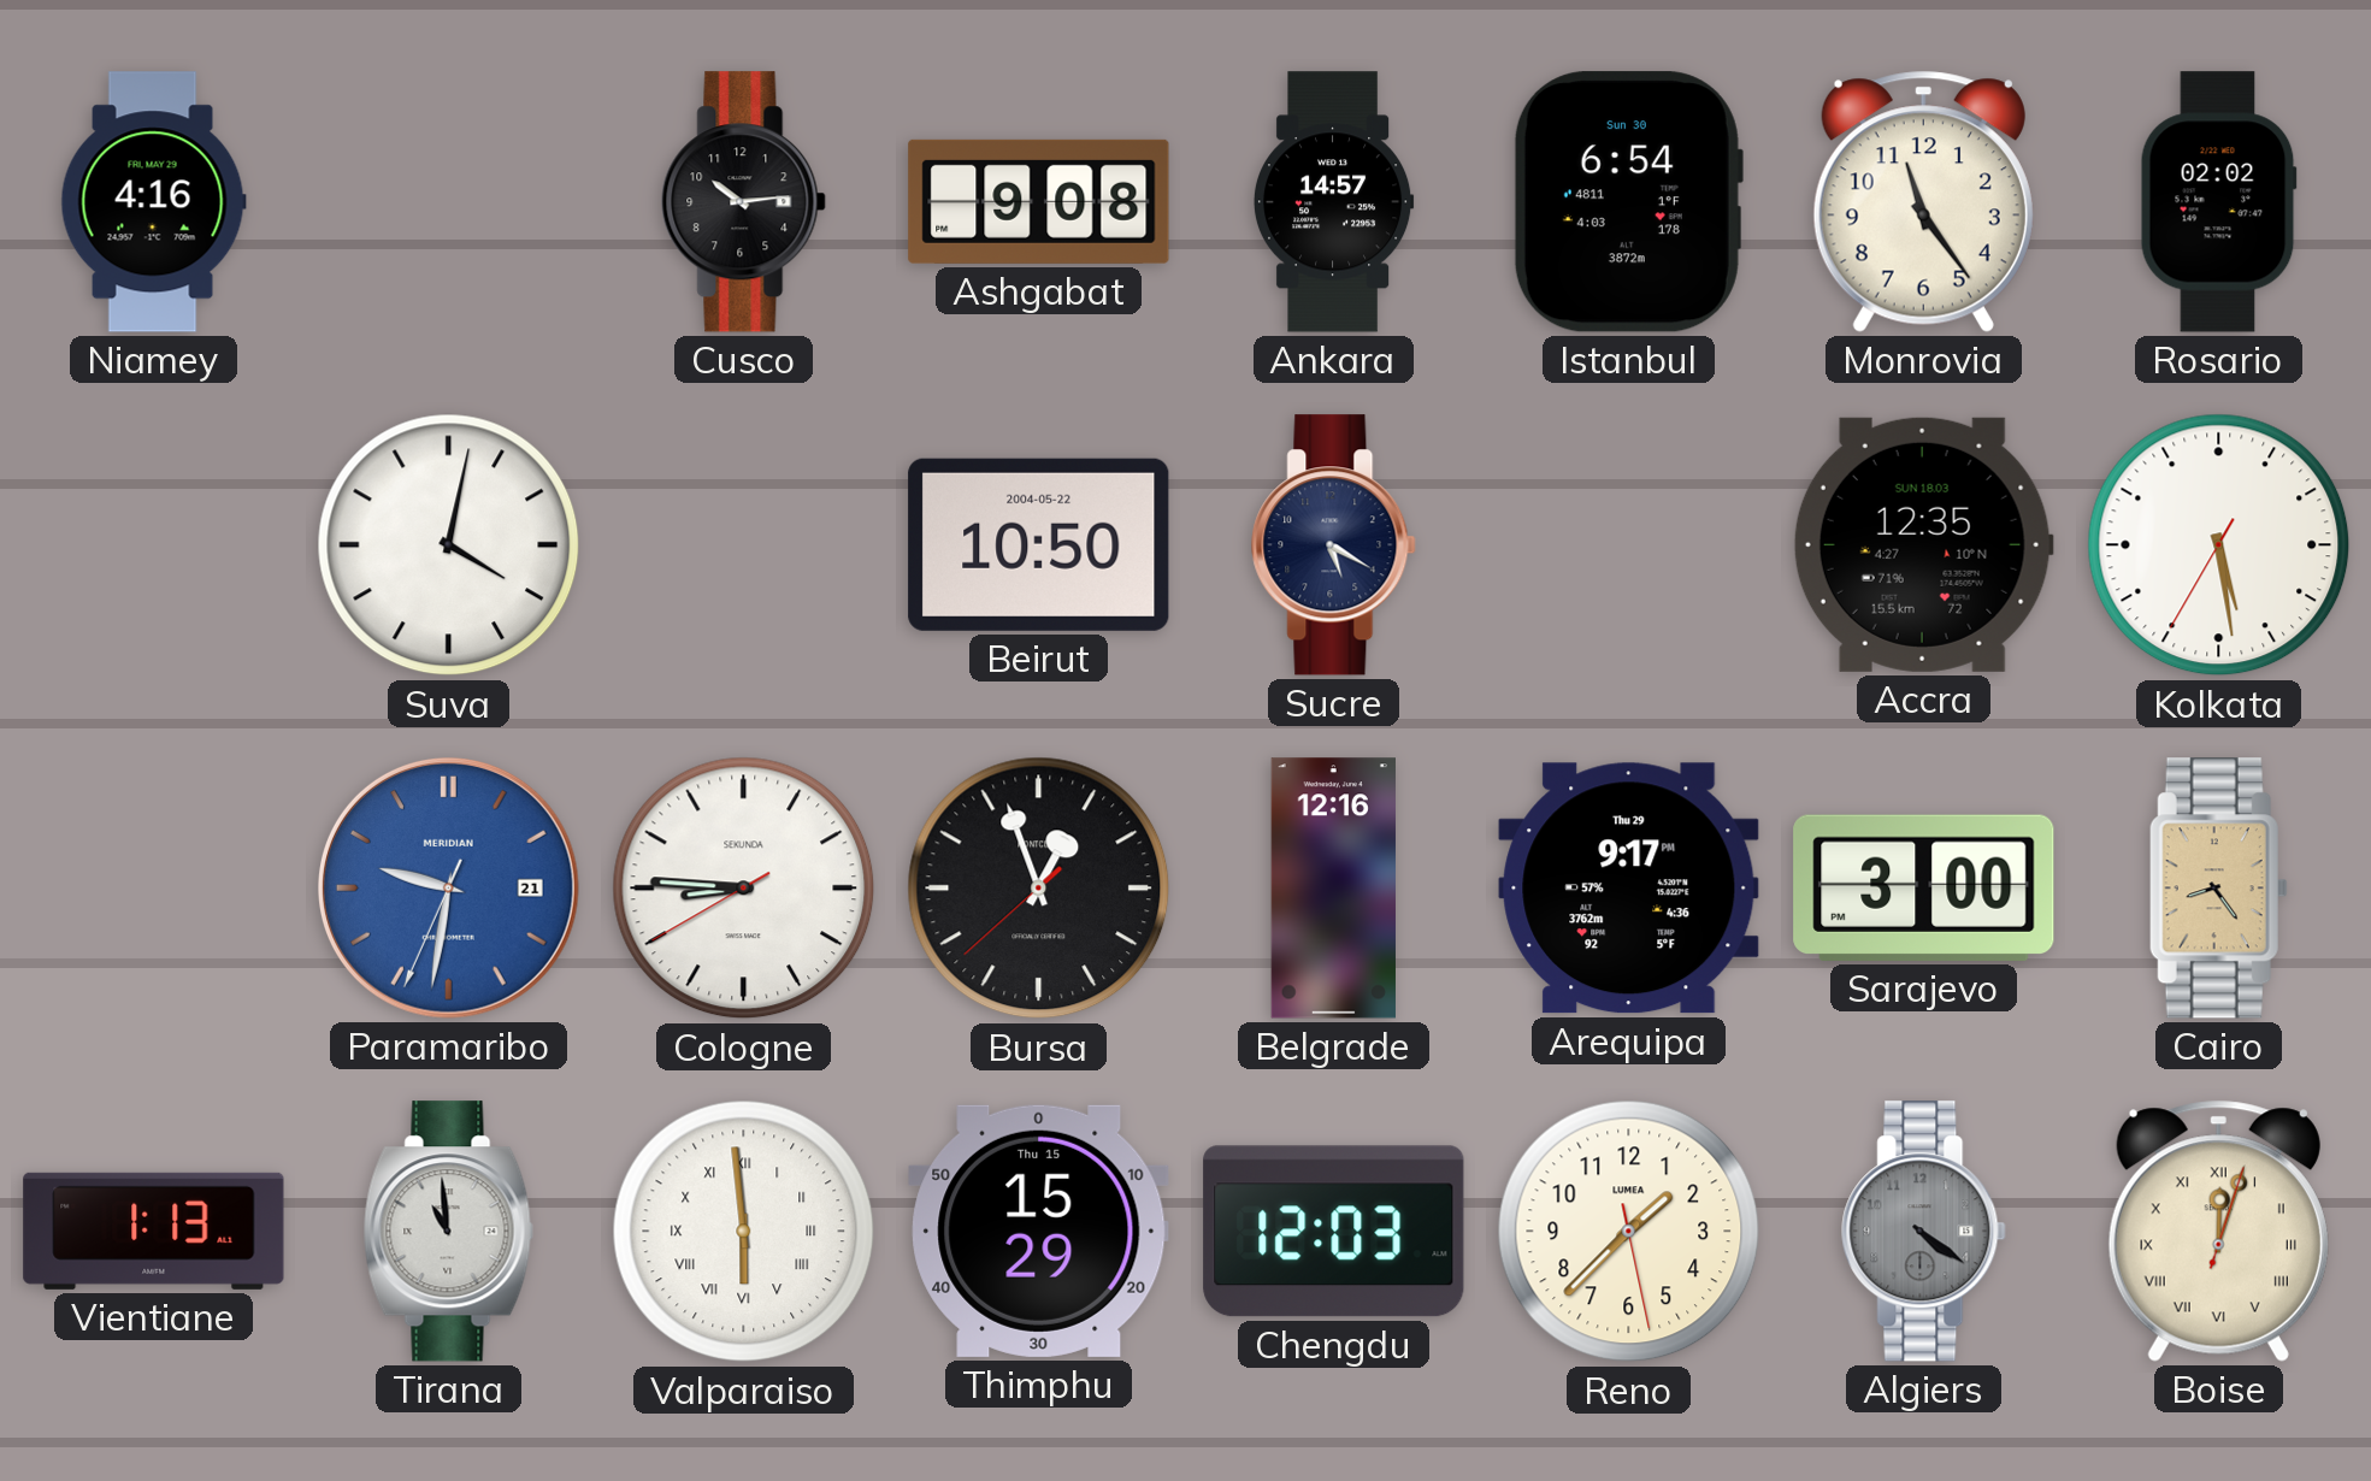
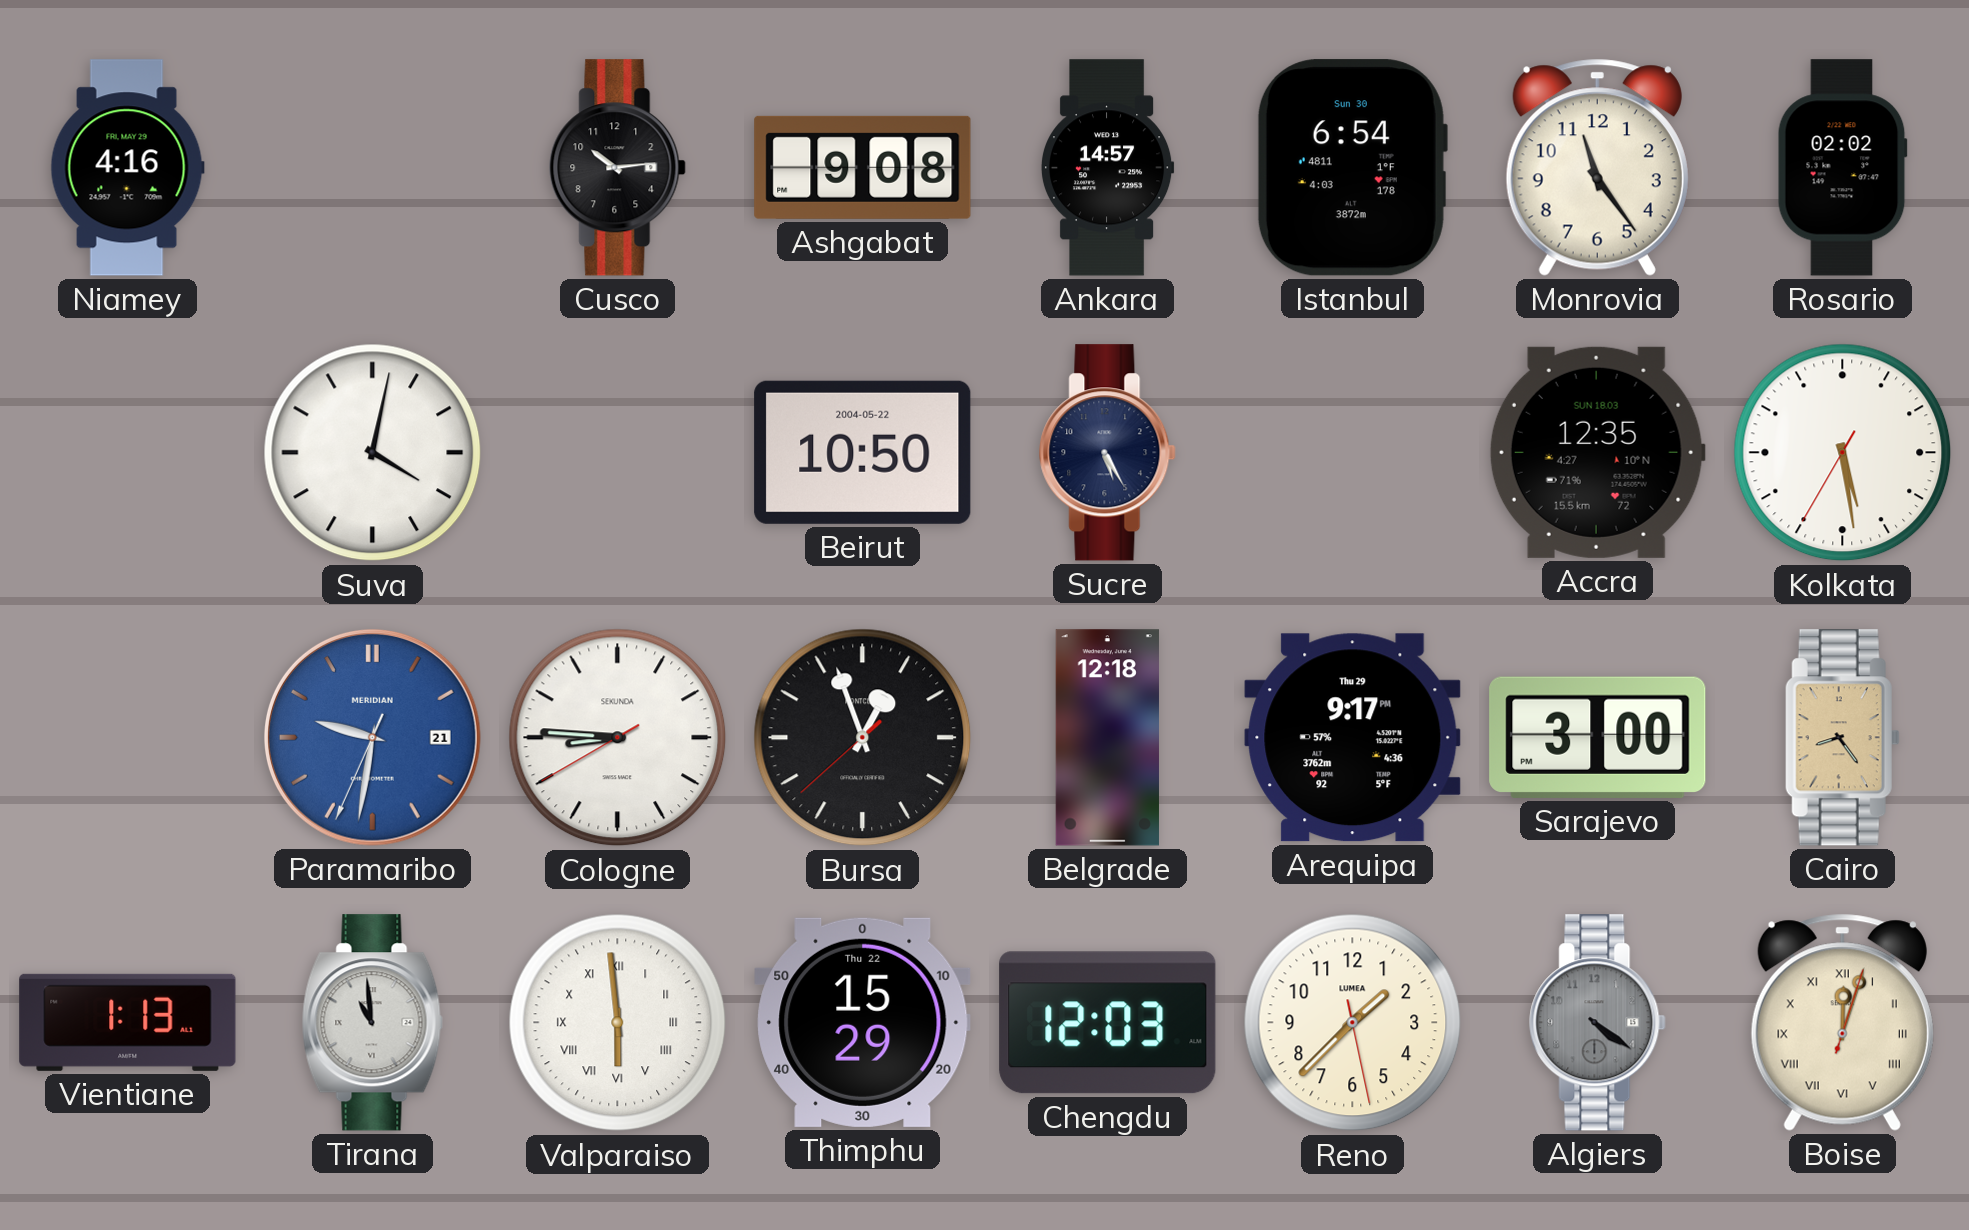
Sucre: 5:20 -> 5:25
Belgrade: 12:16 -> 12:18
Thimphu date: Thu 15 -> Thu 22
